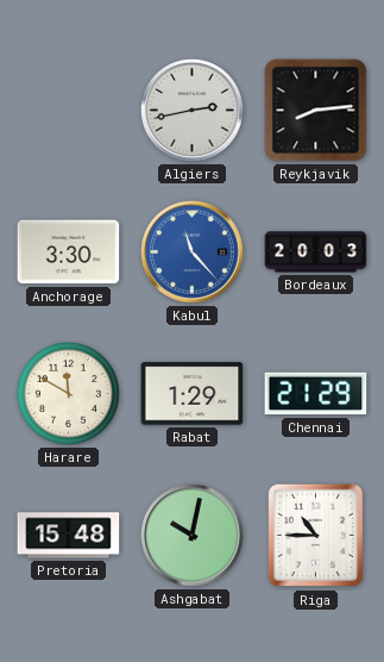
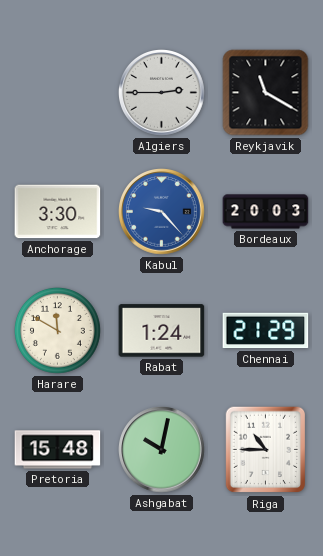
Algiers: 2:43 -> 2:45
Reykjavik: 8:14 -> 11:20
Kabul: 11:23 -> 9:23
Rabat: 1:29 -> 1:24
